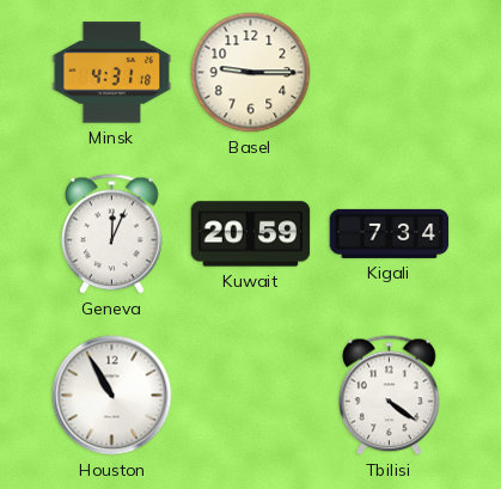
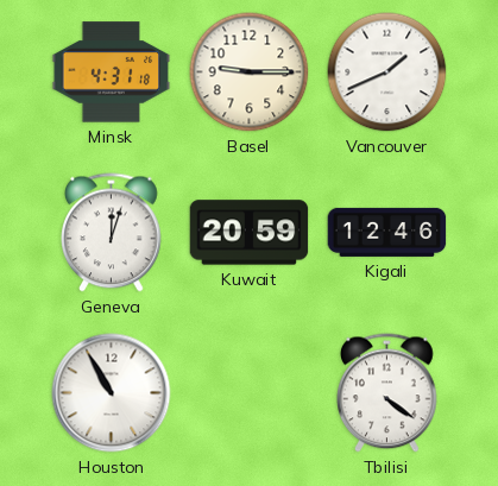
Vancouver: none -> 1:41
Geneva: 12:04 -> 12:03
Kigali: 7:34 -> 12:46
